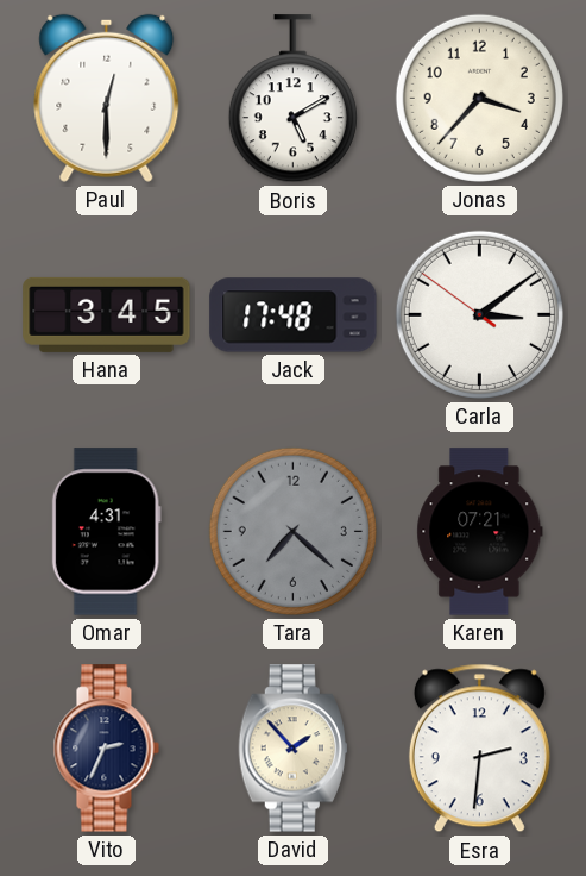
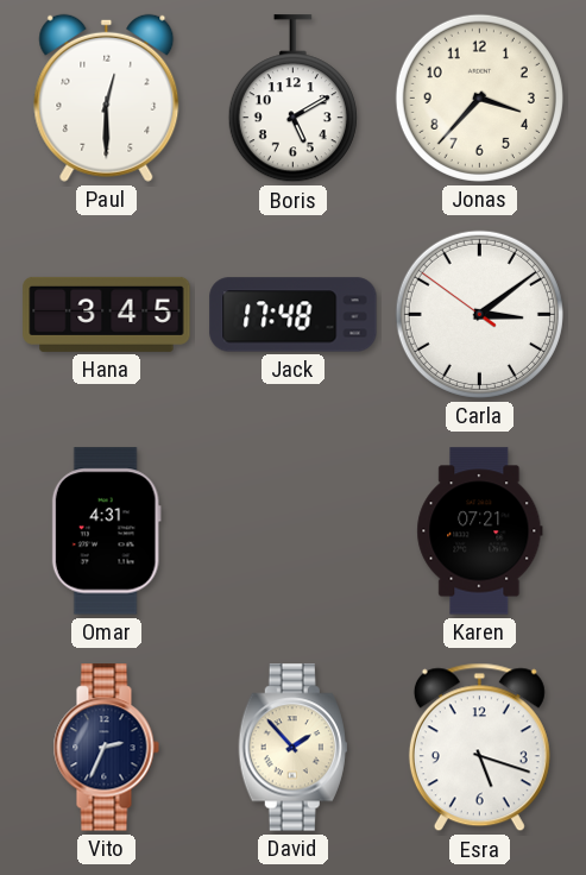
Tara: 7:22 -> none
Esra: 2:31 -> 5:18
